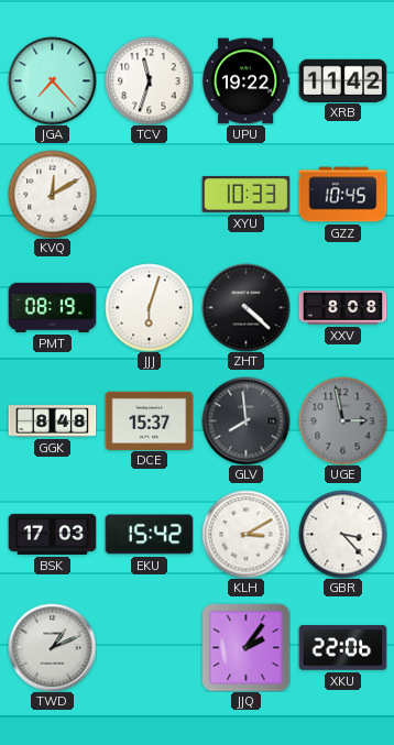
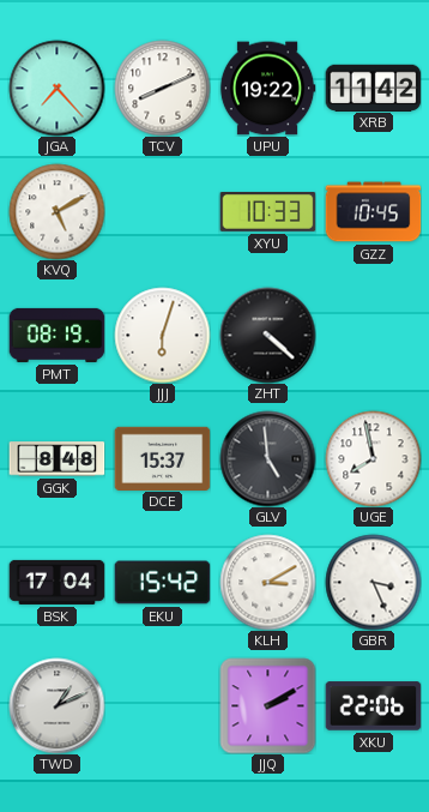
TCV: 11:33 -> 8:11
KVQ: 12:10 -> 5:10
XXV: 8:08 -> none
GLV: 7:59 -> 4:59
UGE: 2:58 -> 7:58
UGE dial: grey -> white
BSK: 17:03 -> 17:04
GBR: 3:23 -> 3:26
JJQ: 2:06 -> 2:10
